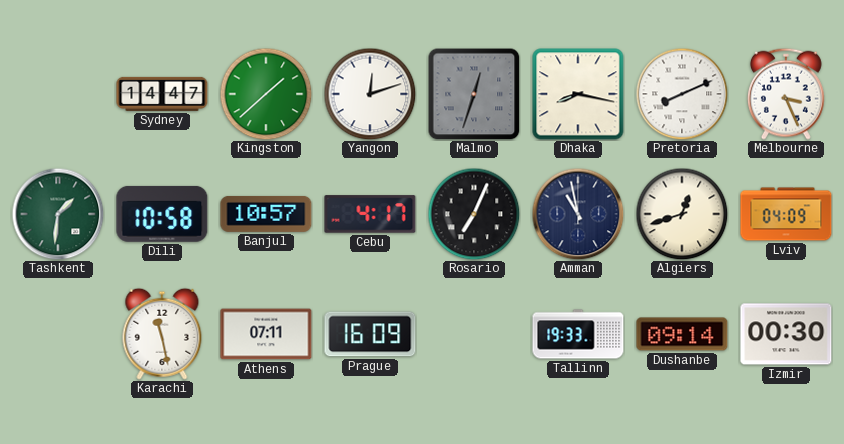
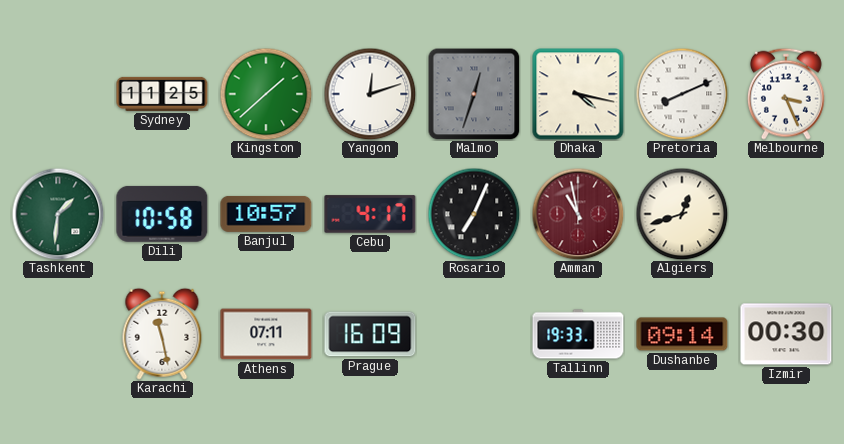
Sydney: 14:47 -> 11:25
Dhaka: 8:17 -> 4:17
Amman dial: navy -> burgundy
Lviv: 04:09 -> none
